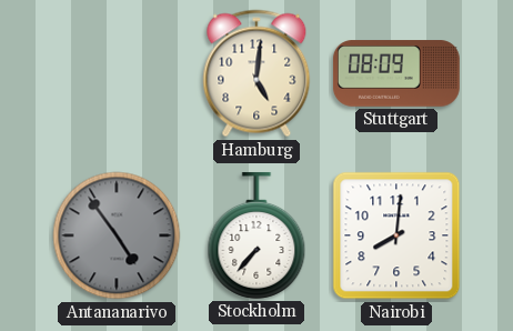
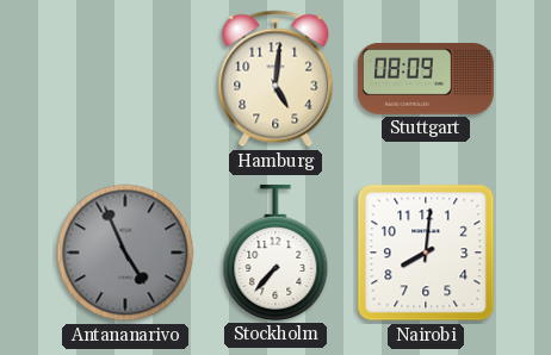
Antananarivo: 4:54 -> 4:56
